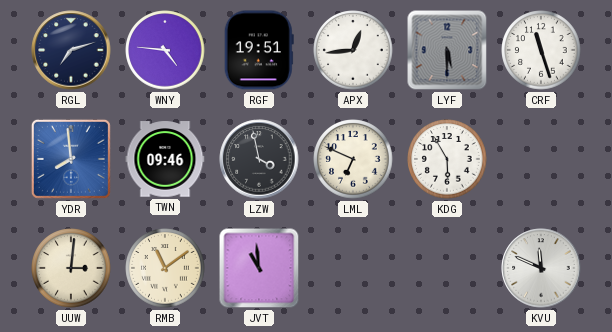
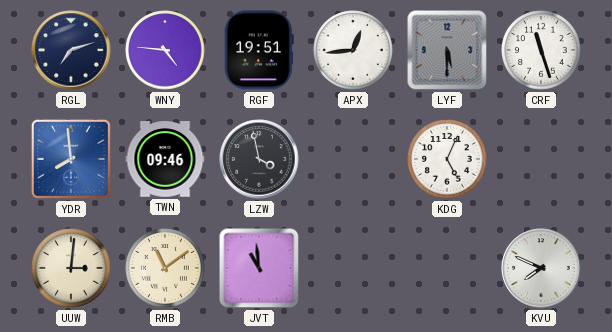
LML: 6:49 -> none
KDG: 5:55 -> 5:04
KVU: 11:49 -> 7:49
